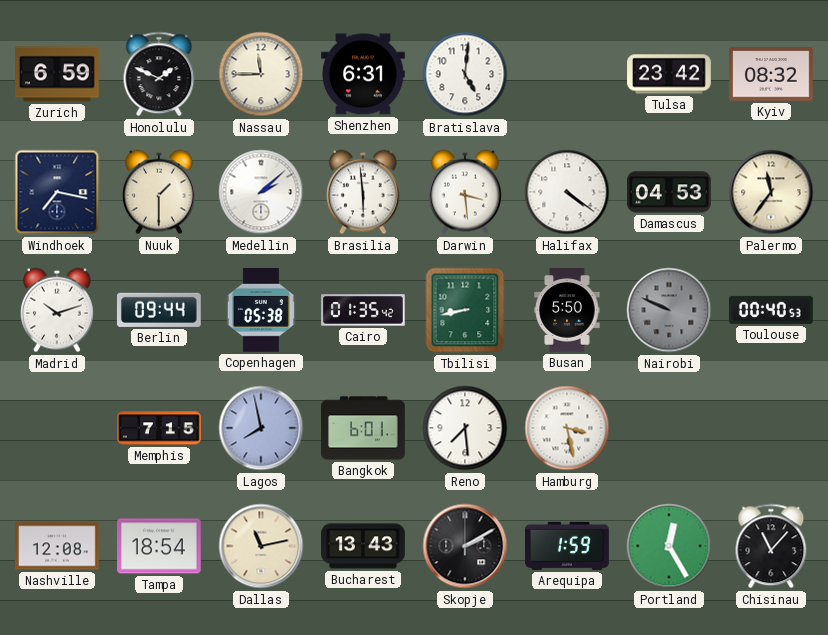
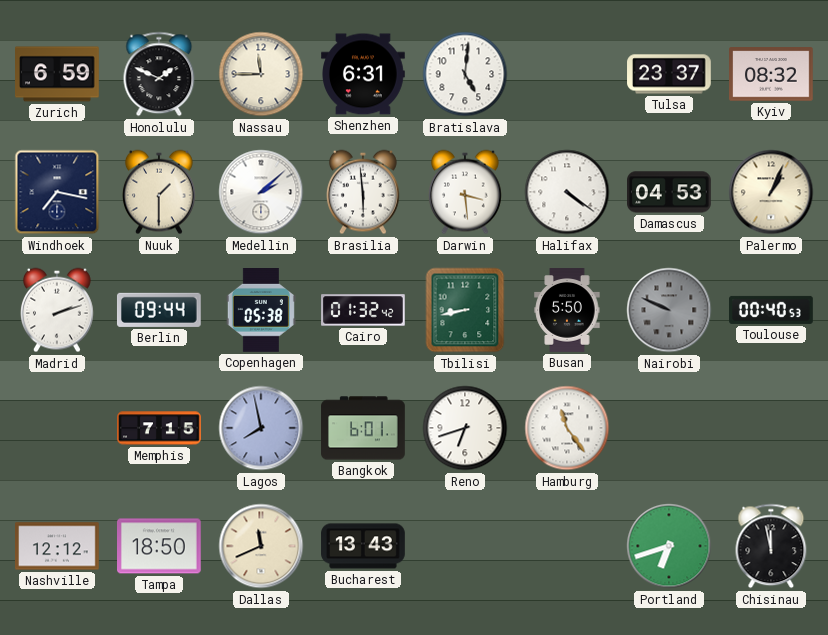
Tulsa: 23:42 -> 23:37
Palermo: 11:36 -> 1:04
Madrid: 10:12 -> 2:12
Cairo: 01:35 -> 01:32
Reno: 7:29 -> 6:42
Hamburg: 3:28 -> 11:24
Nashville: 12:08 -> 12:12
Tampa: 18:54 -> 18:50
Dallas: 11:13 -> 11:41
Skopje: 2:10 -> none
Arequipa: 1:59 -> none
Portland: 12:25 -> 6:42
Chisinau: 11:07 -> 11:58
